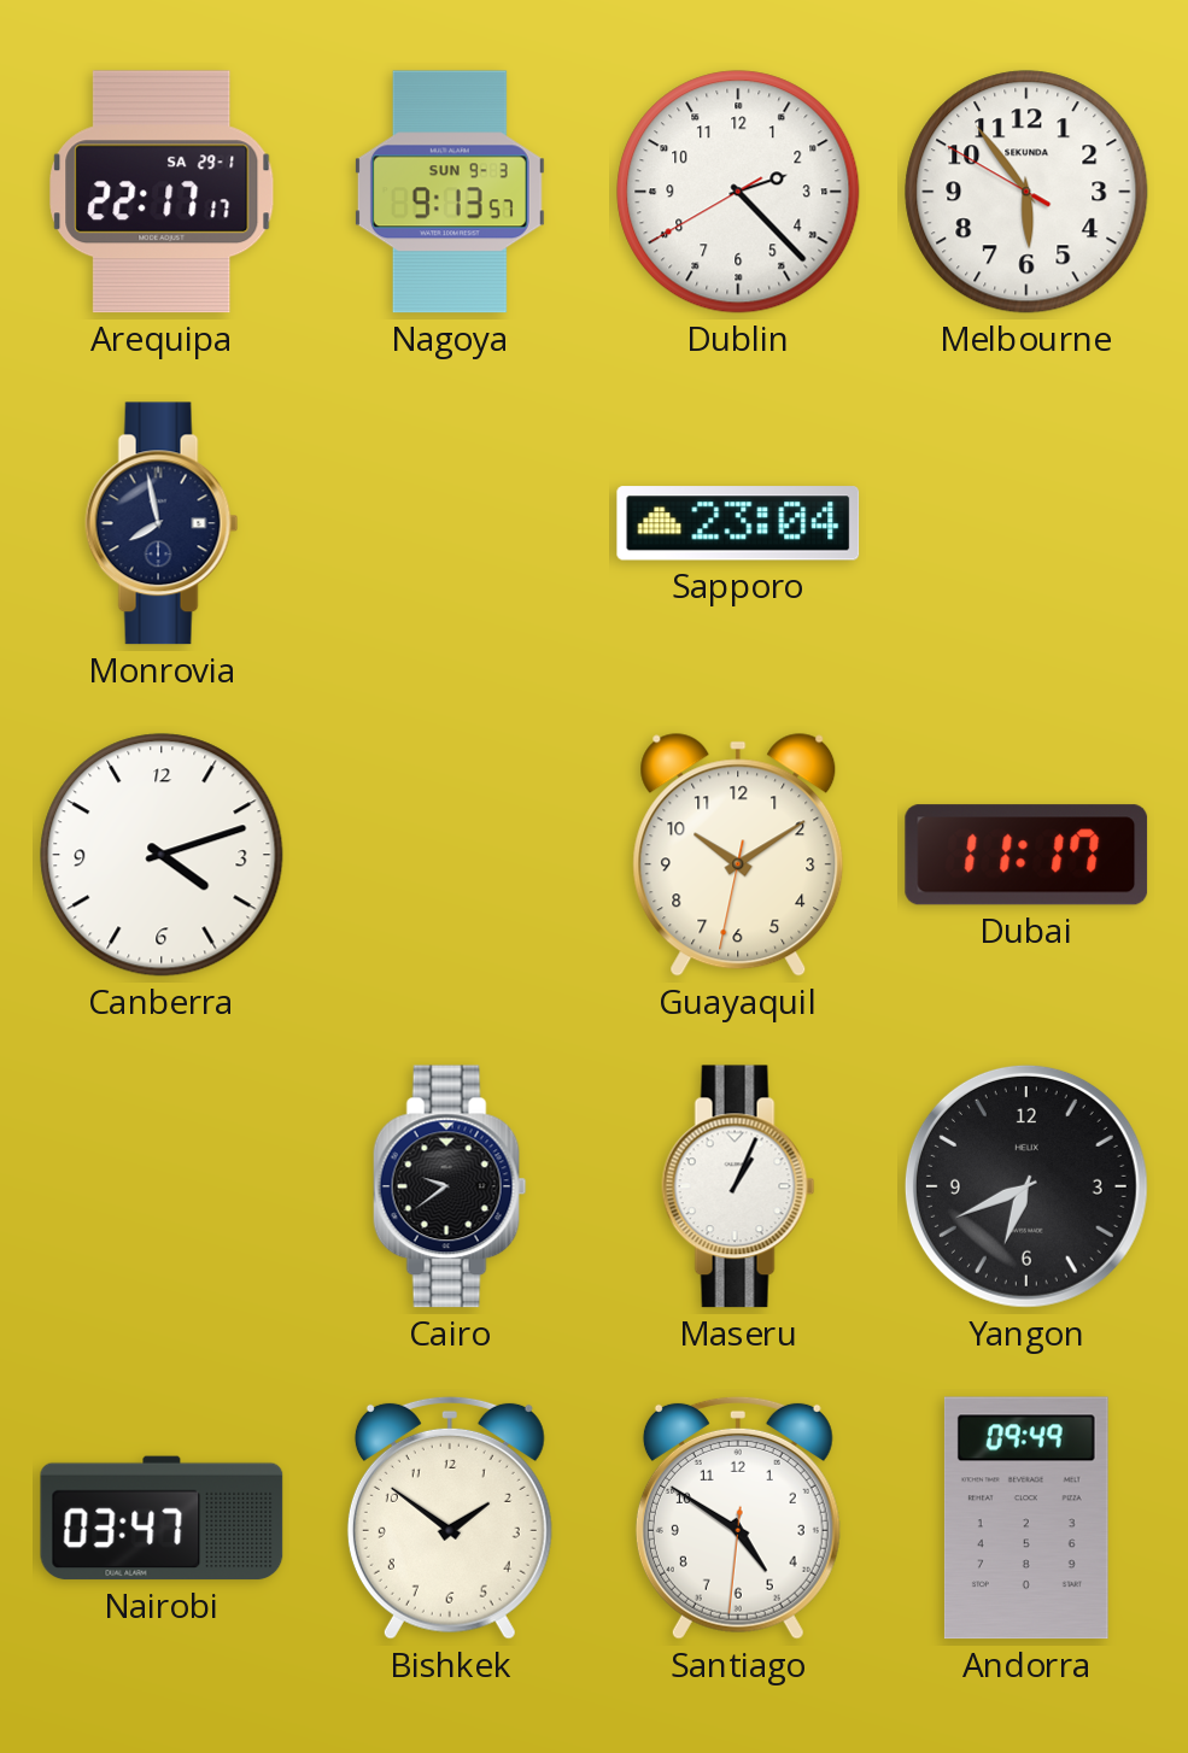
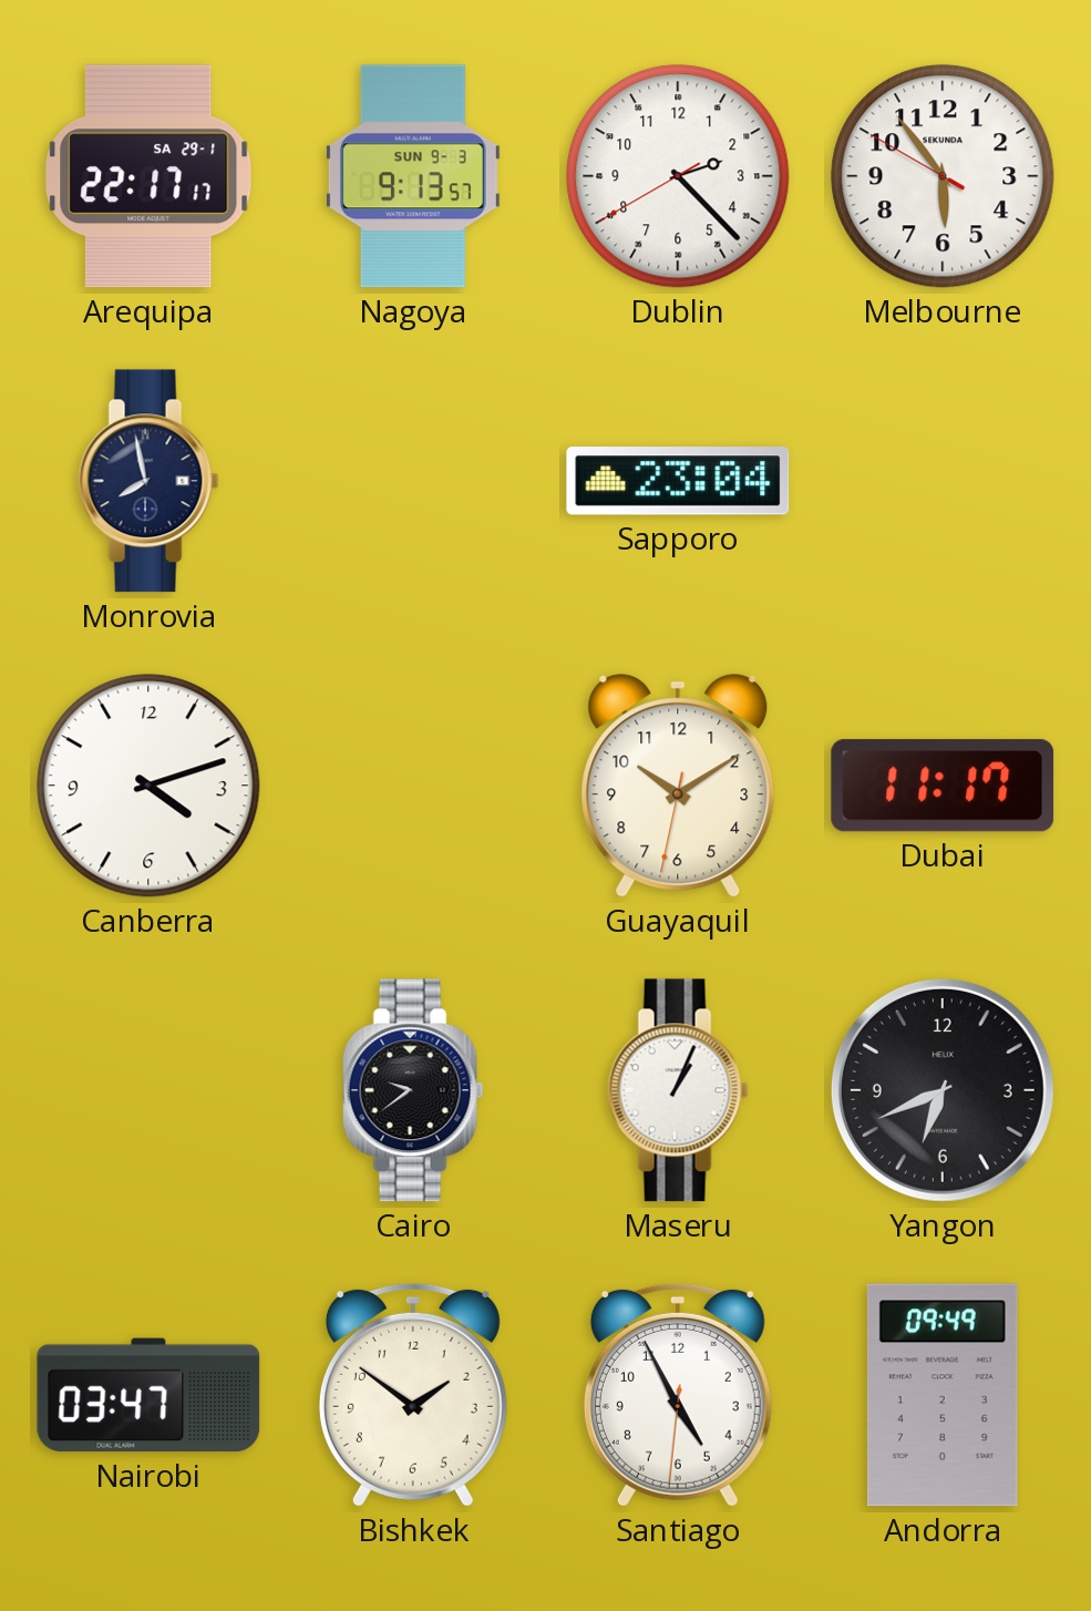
Santiago: 4:50 -> 4:55
